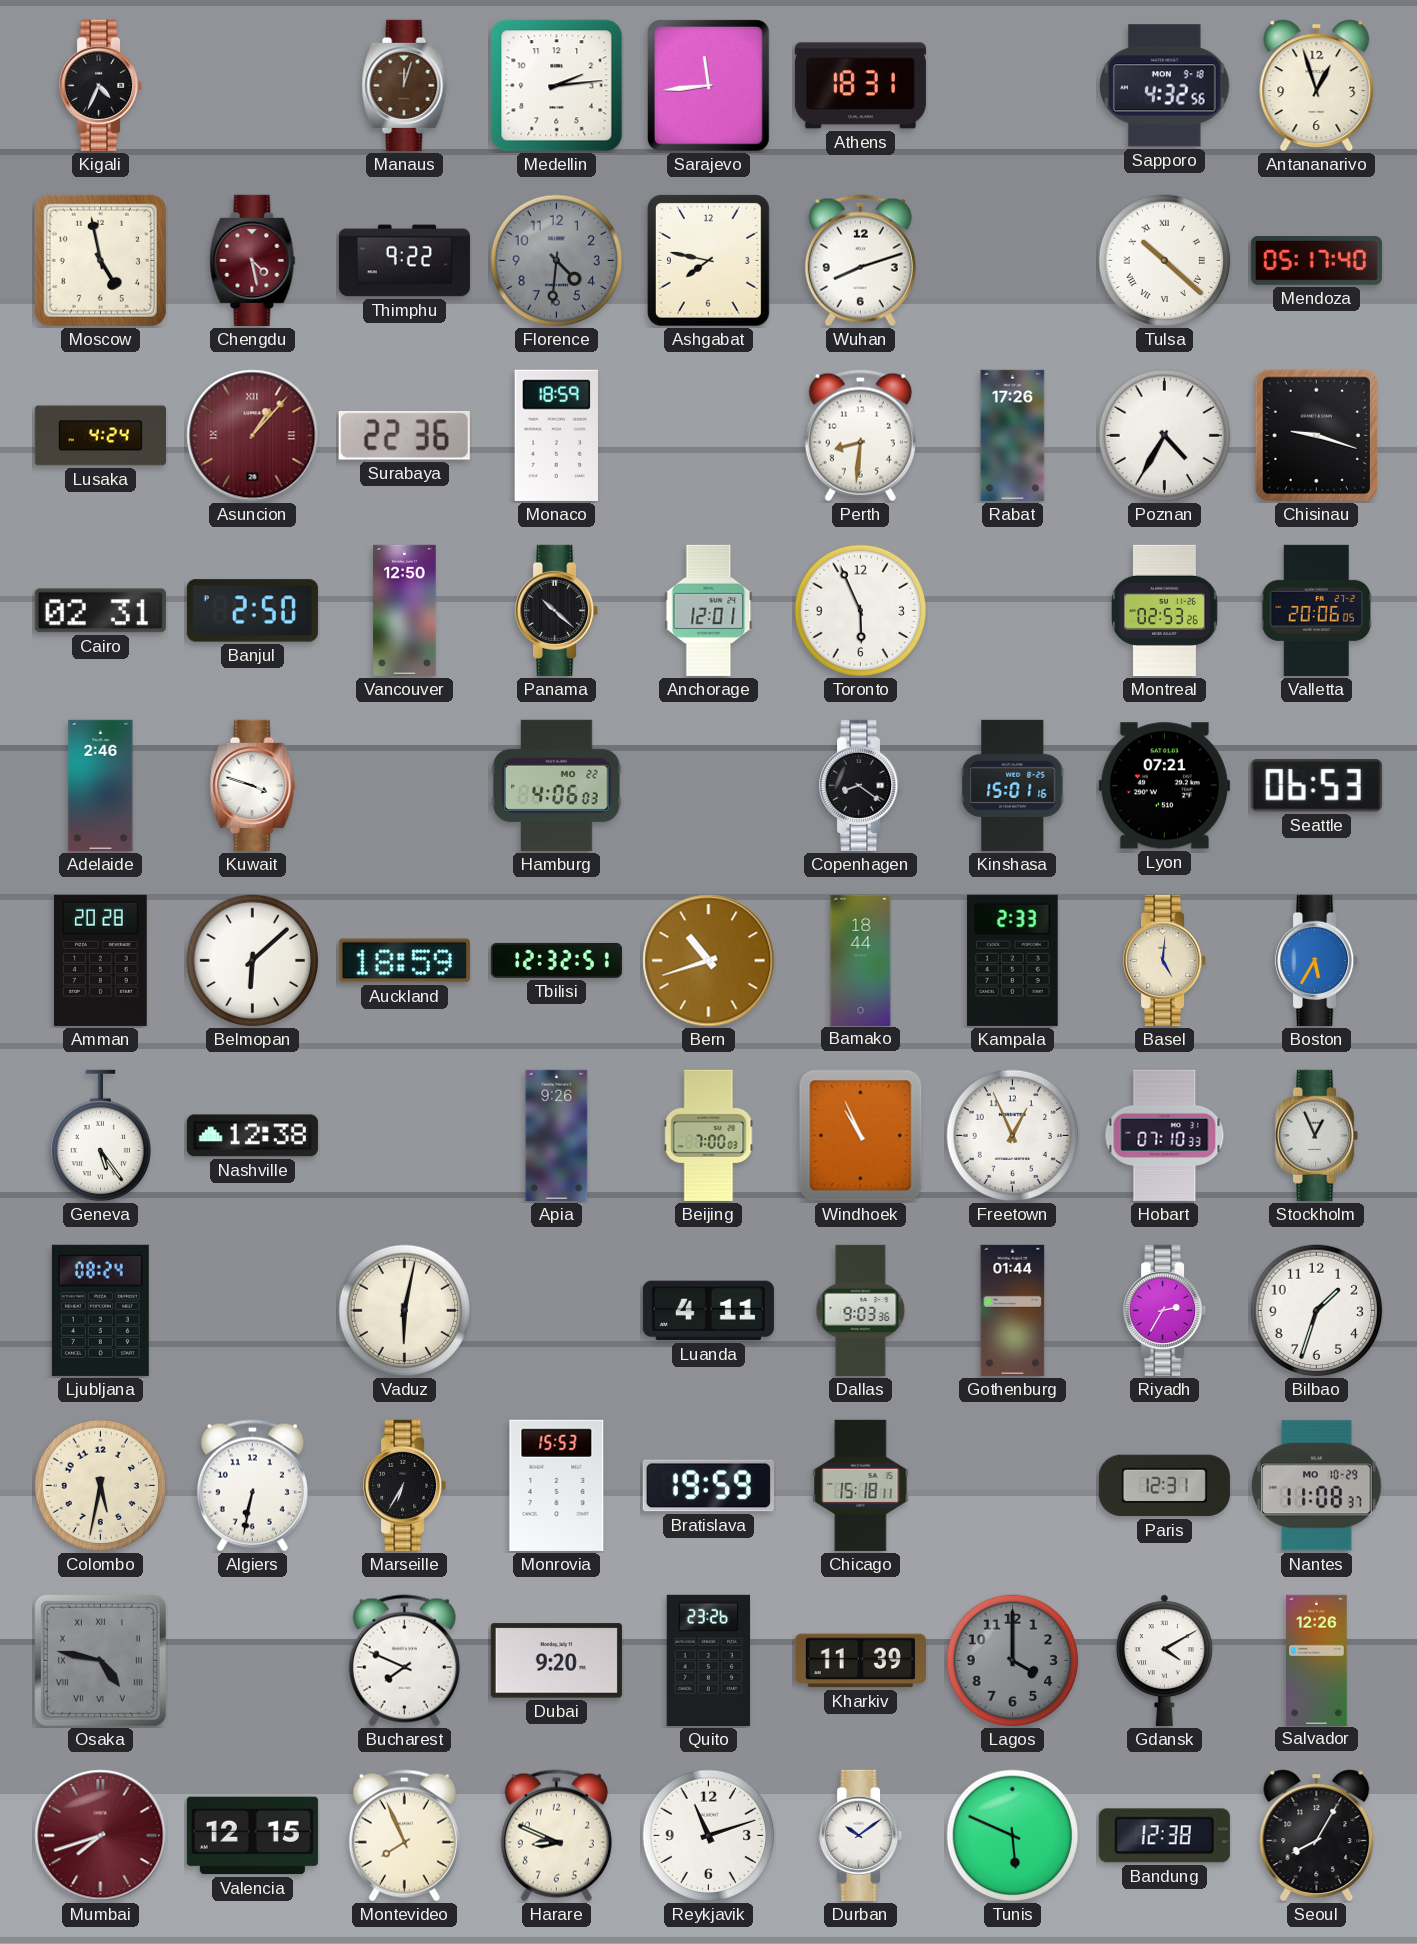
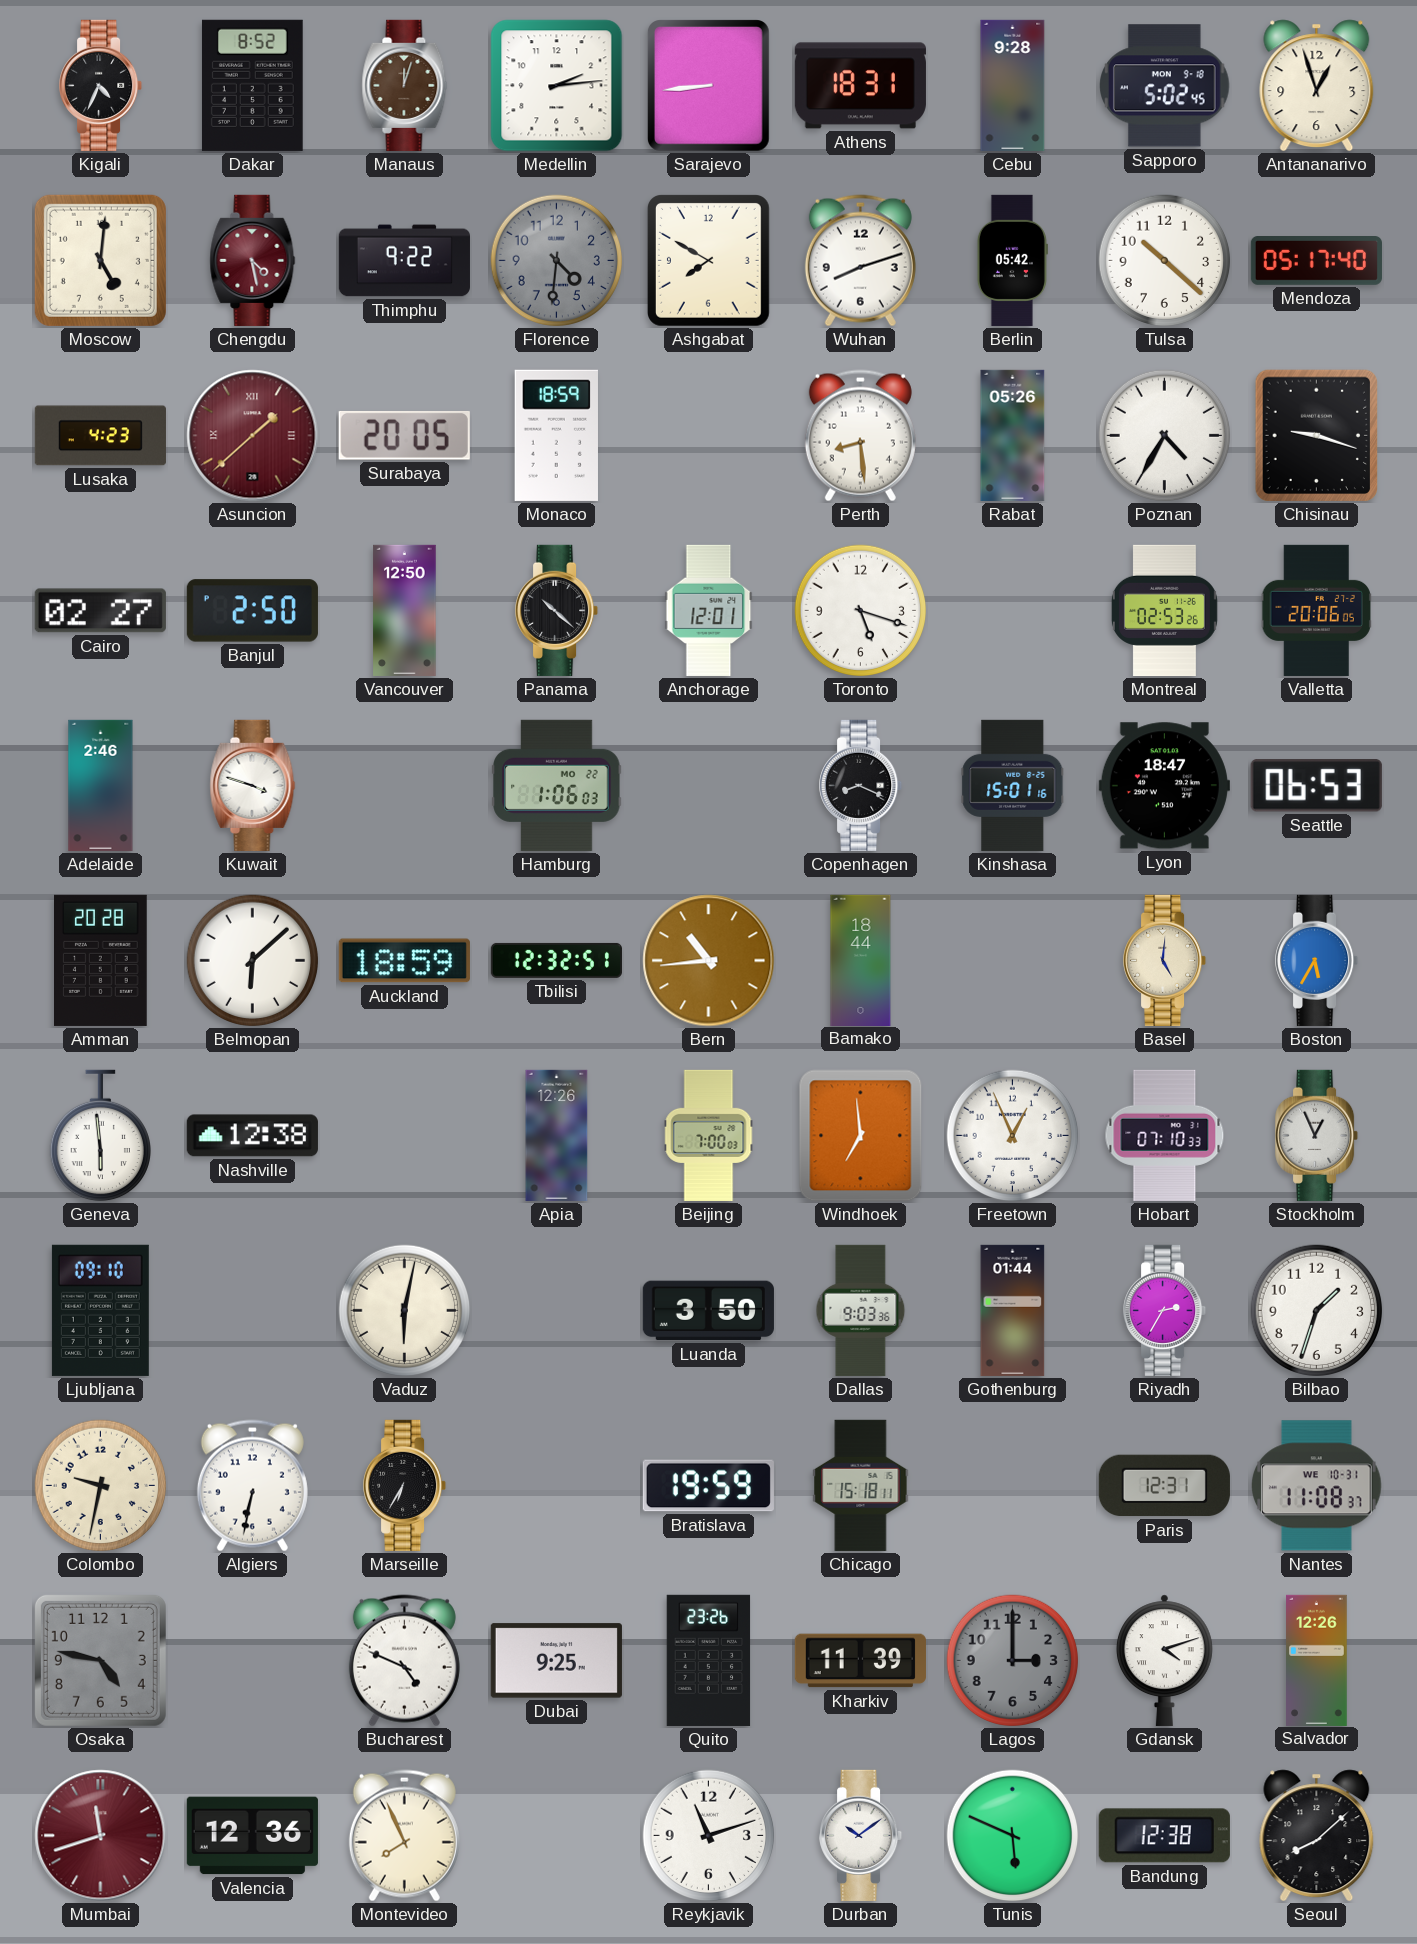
Dakar: none -> 8:52
Sarajevo: 11:44 -> 8:44
Cebu: none -> 9:28
Sapporo: 4:32 -> 5:02
Moscow: 4:58 -> 5:01
Ashgabat: 7:47 -> 7:50
Berlin: none -> 05:42
Tulsa numerals: Roman -> Arabic
Lusaka: 4:24 -> 4:23
Asuncion: 1:07 -> 1:38
Surabaya: 22:36 -> 20:05
Perth: 8:31 -> 8:29
Rabat: 17:26 -> 05:26
Cairo: 02:31 -> 02:27
Toronto: 5:56 -> 5:18
Hamburg: 4:06 -> 1:06
Copenhagen: 8:21 -> 8:19
Lyon: 07:21 -> 18:47
Bern: 10:42 -> 10:44
Kampala: 2:33 -> none
Geneva: 5:24 -> 5:59
Apia: 9:26 -> 12:26
Windhoek: 10:56 -> 6:59
Ljubljana: 08:24 -> 09:10
Luanda: 4:11 -> 3:50
Colombo: 5:32 -> 9:32
Monrovia: 15:53 -> none
Nantes date: MO 10-29 -> WE 10-31
Osaka numerals: Roman -> Arabic
Bucharest: 7:49 -> 4:49
Dubai: 9:20 -> 9:25
Lagos: 4:00 -> 3:00
Gdansk: 4:10 -> 4:12
Mumbai: 7:42 -> 11:42
Valencia: 12:15 -> 12:36
Harare: 8:49 -> none
Seoul: 8:05 -> 8:08
